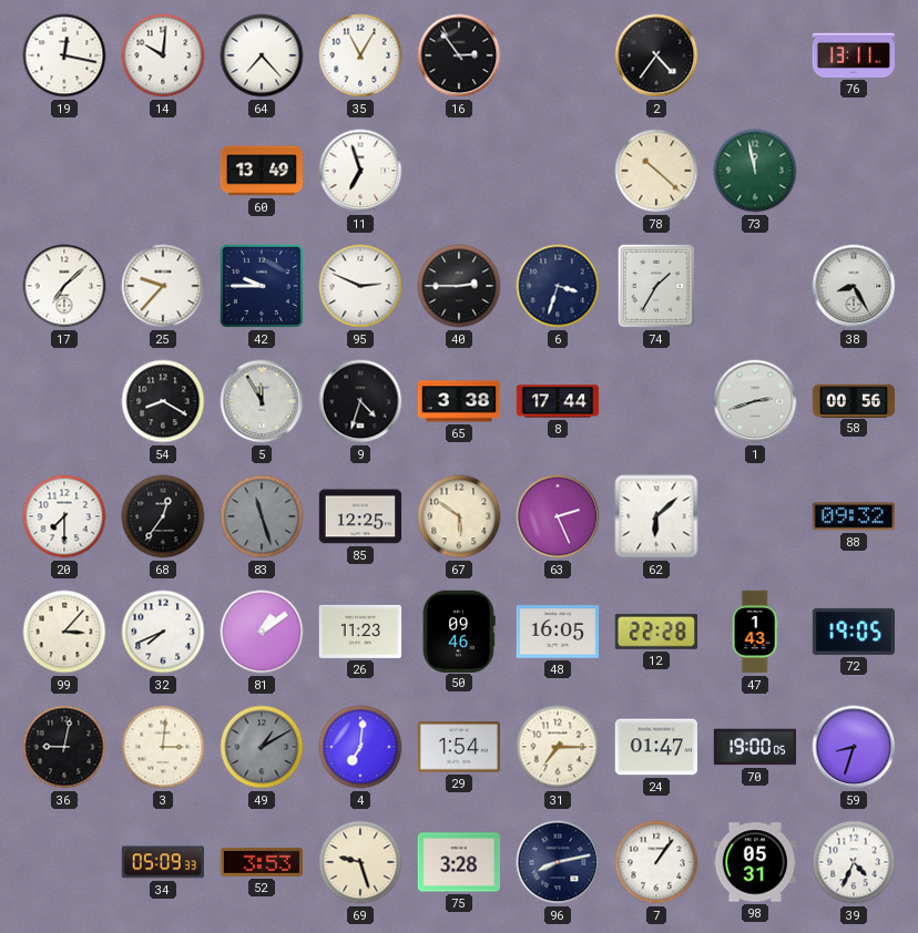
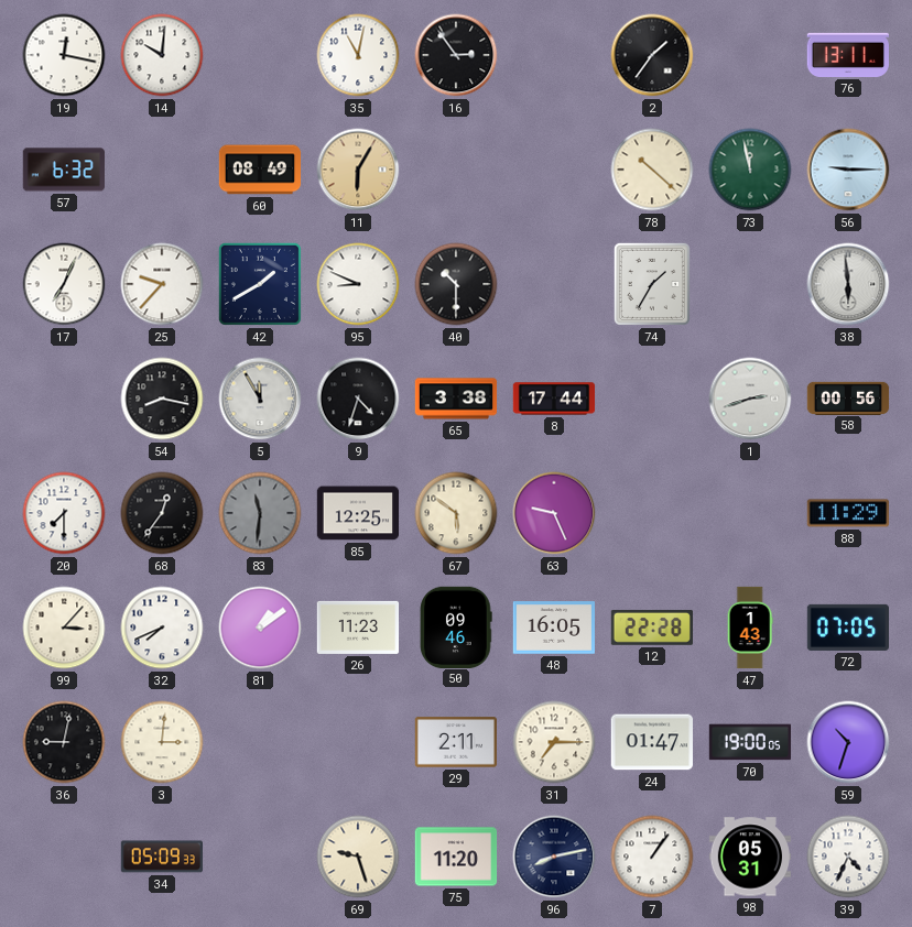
64: 7:23 -> none
35: 11:05 -> 11:02
2: 4:36 -> 1:36
57: none -> 6:32
60: 13:49 -> 08:49
11: 6:57 -> 6:05
11 dial: white -> champagne
56: none -> 9:15
17: 7:08 -> 7:04
42: 9:45 -> 1:40
95: 2:49 -> 8:49
40: 2:45 -> 10:30
6: 3:33 -> none
38: 8:25 -> 5:59
54: 8:20 -> 8:17
83: 11:27 -> 11:31
63: 2:26 -> 9:26
62: 6:08 -> none
88: 09:32 -> 11:29
72: 19:05 -> 07:05
49: 1:10 -> none
4: 7:01 -> none
29: 1:54 -> 2:11
59: 8:33 -> 10:33
52: 3:53 -> none
75: 3:28 -> 11:20
